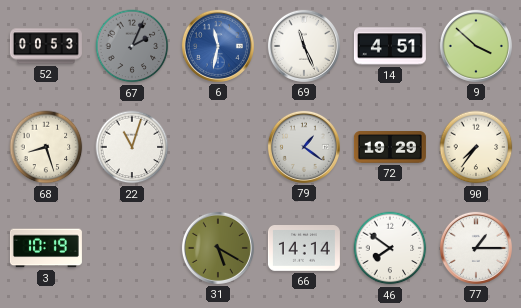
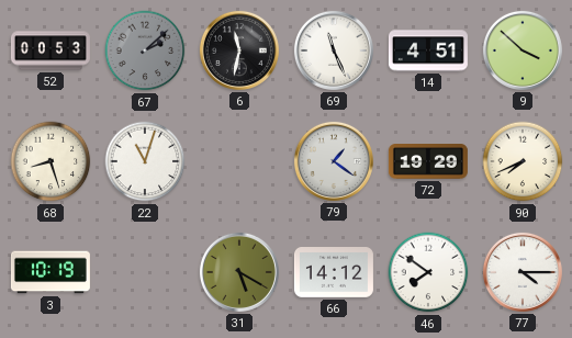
67: 2:04 -> 2:08
6 dial: blue -> black
90: 7:36 -> 7:41
66: 14:14 -> 14:12
77: 1:15 -> 4:15
